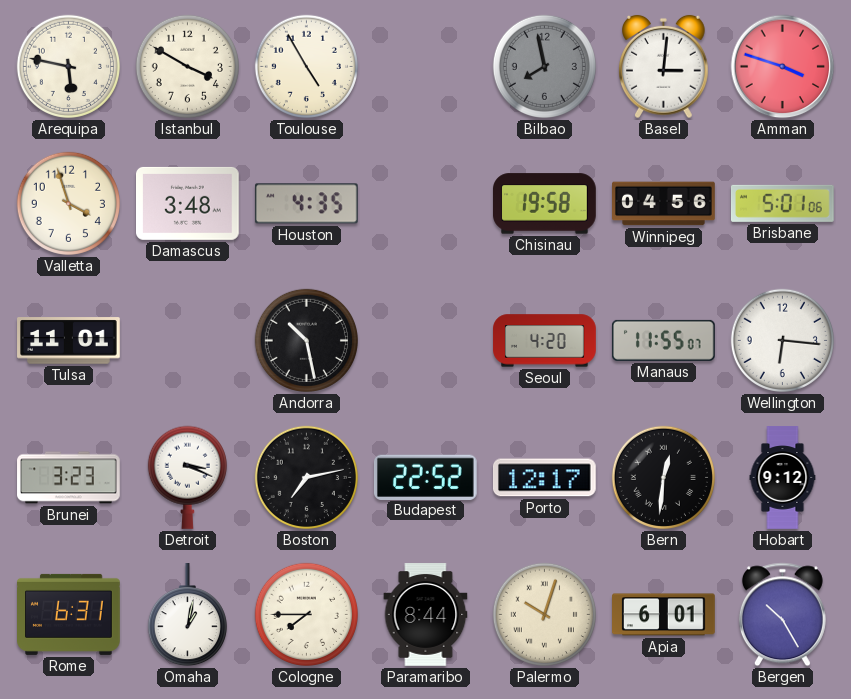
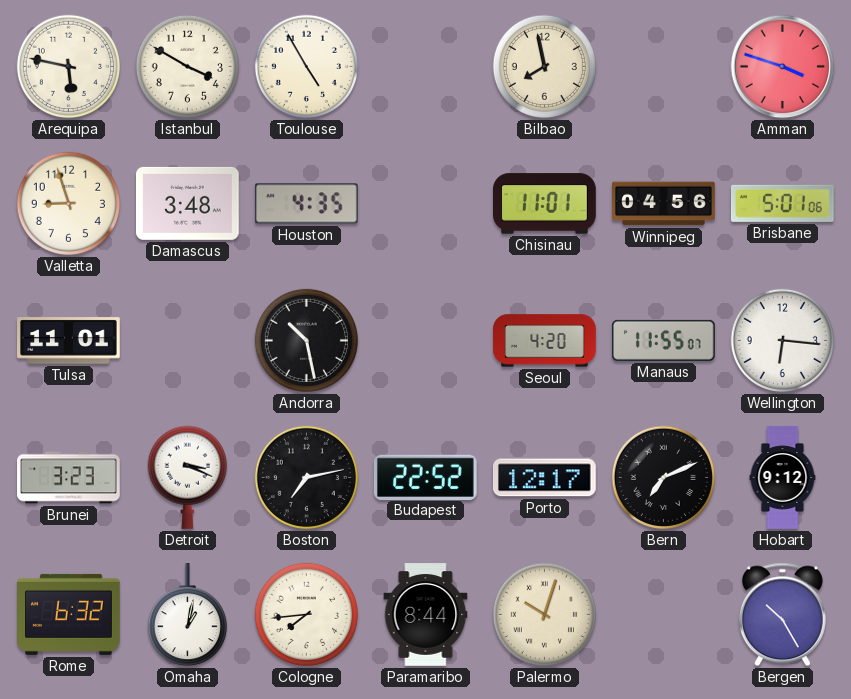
Bilbao dial: grey -> cream
Basel: 3:01 -> none
Valletta: 3:57 -> 8:57
Chisinau: 19:58 -> 11:01
Bern: 12:31 -> 7:11
Rome: 6:31 -> 6:32
Cologne: 7:45 -> 7:44
Apia: 6:01 -> none
